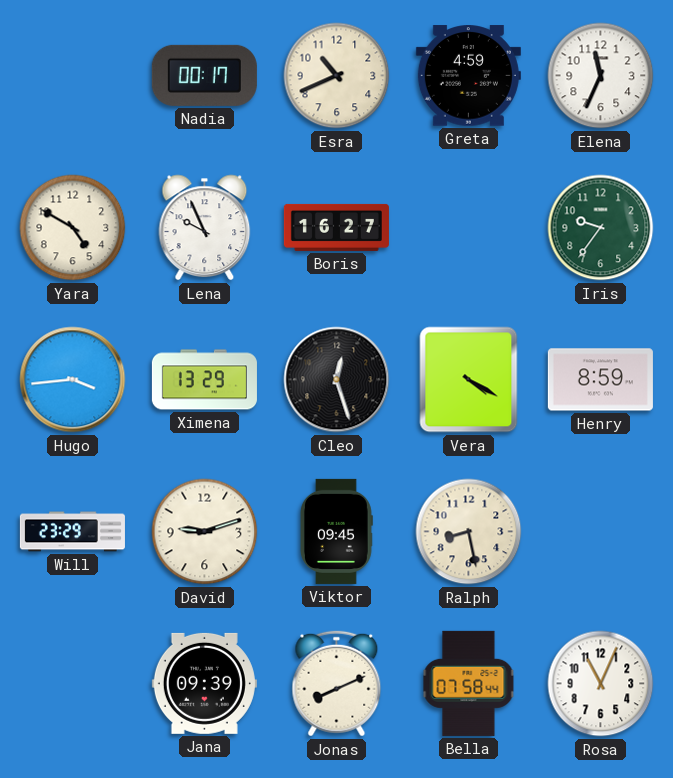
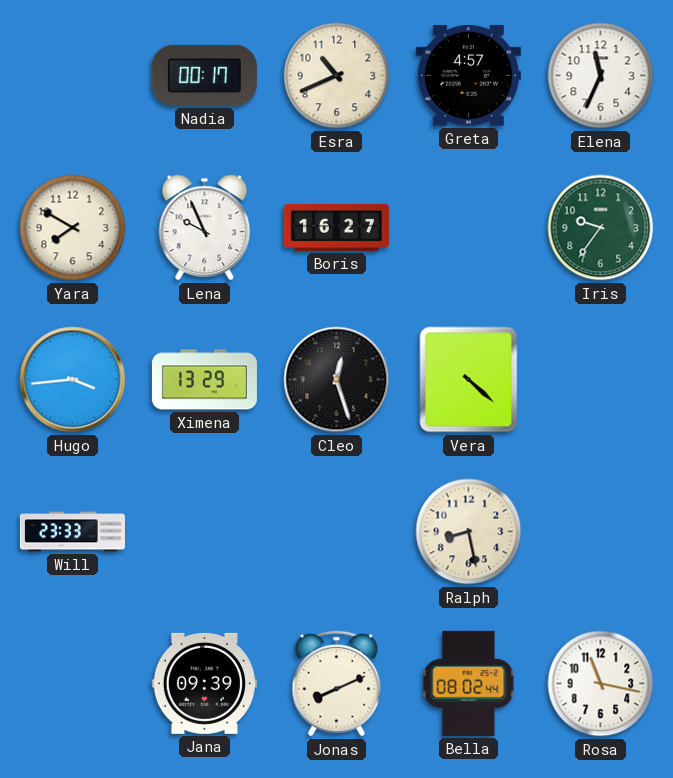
Greta: 4:59 -> 4:57
Yara: 4:50 -> 7:50
Vera: 4:20 -> 4:22
Henry: 8:59 -> none
Will: 23:29 -> 23:33
David: 9:12 -> none
Viktor: 09:45 -> none
Bella: 07:58 -> 08:02
Rosa: 11:04 -> 11:17
